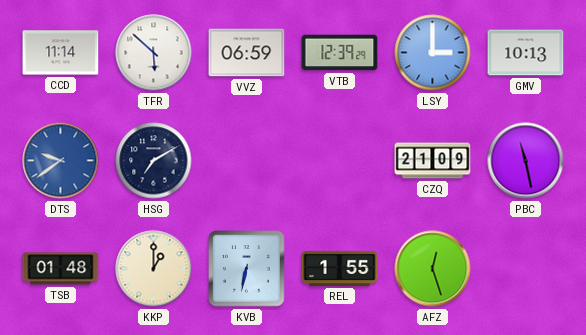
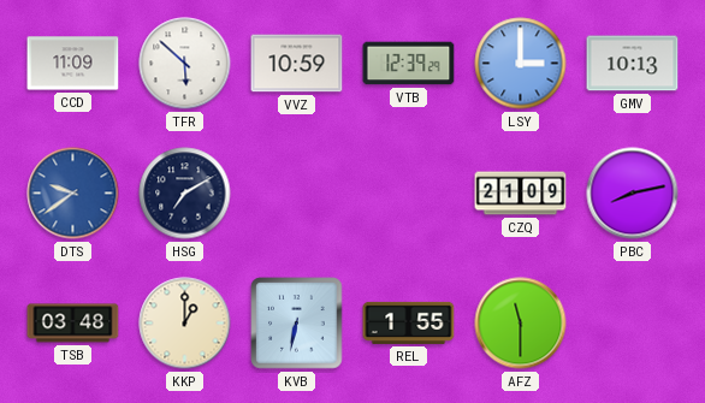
CCD: 11:14 -> 11:09
VVZ: 06:59 -> 10:59
PBC: 11:28 -> 8:13
TSB: 01:48 -> 03:48
AFZ: 12:27 -> 11:30
